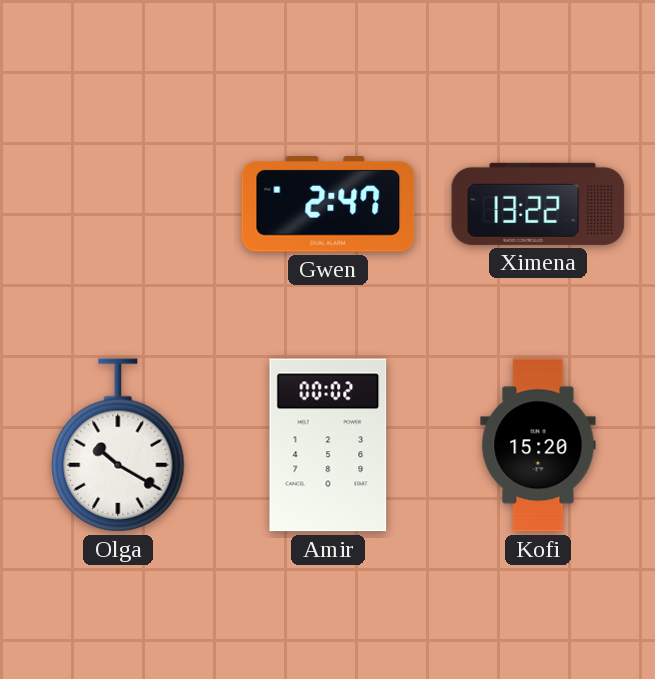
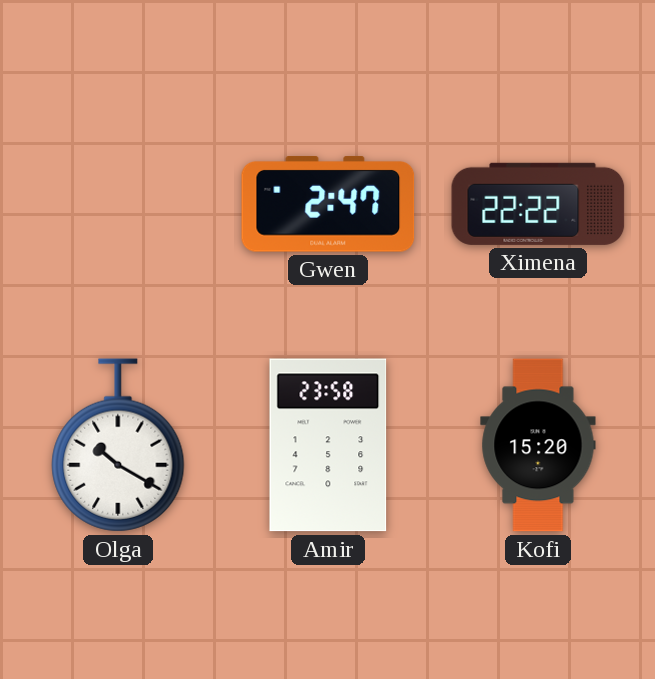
Ximena: 13:22 -> 22:22
Amir: 00:02 -> 23:58
